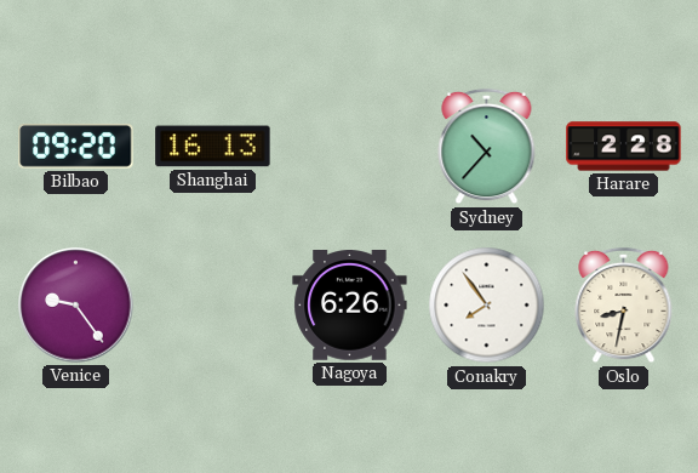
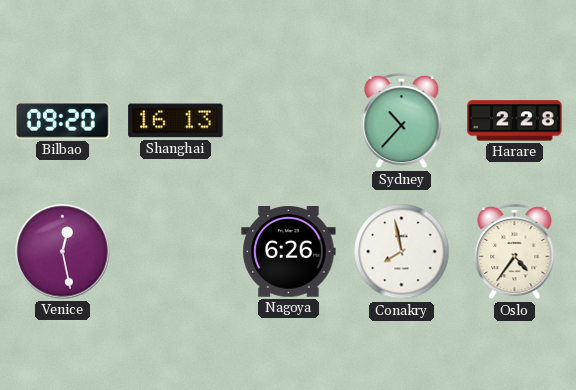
Venice: 9:24 -> 12:28
Conakry: 7:54 -> 7:58
Oslo: 8:32 -> 4:36
